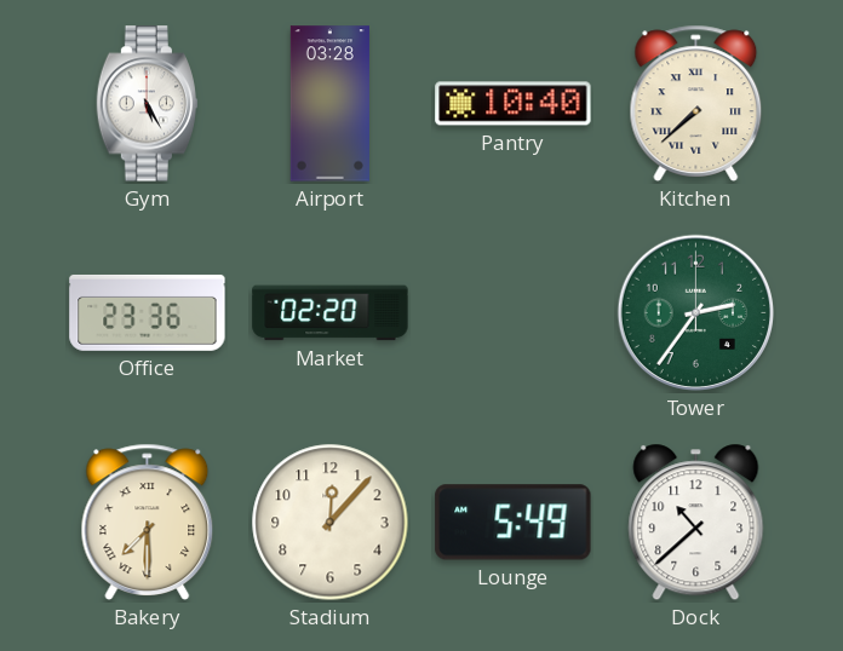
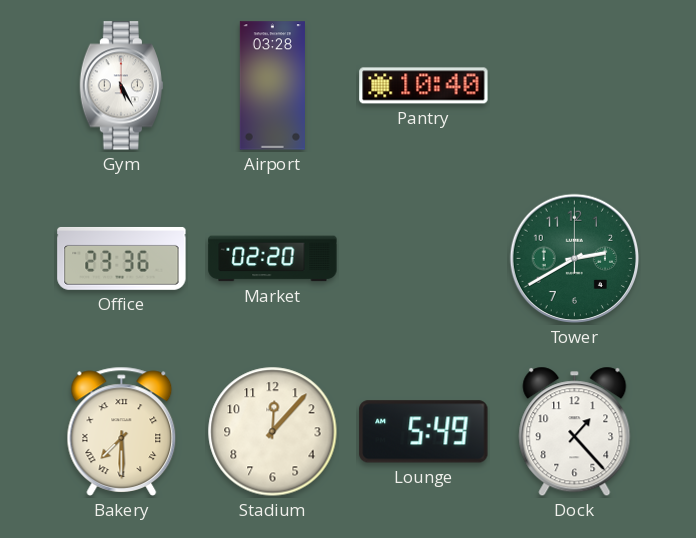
Kitchen: 7:38 -> none
Tower: 2:36 -> 2:40
Dock: 10:38 -> 1:23
